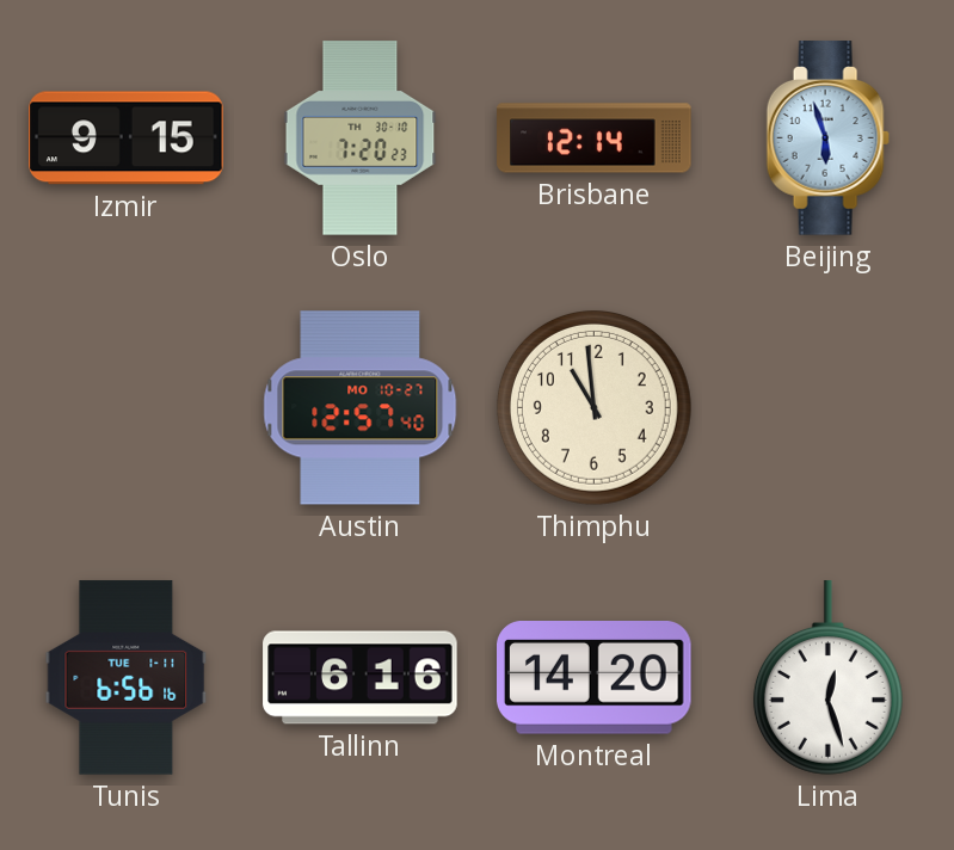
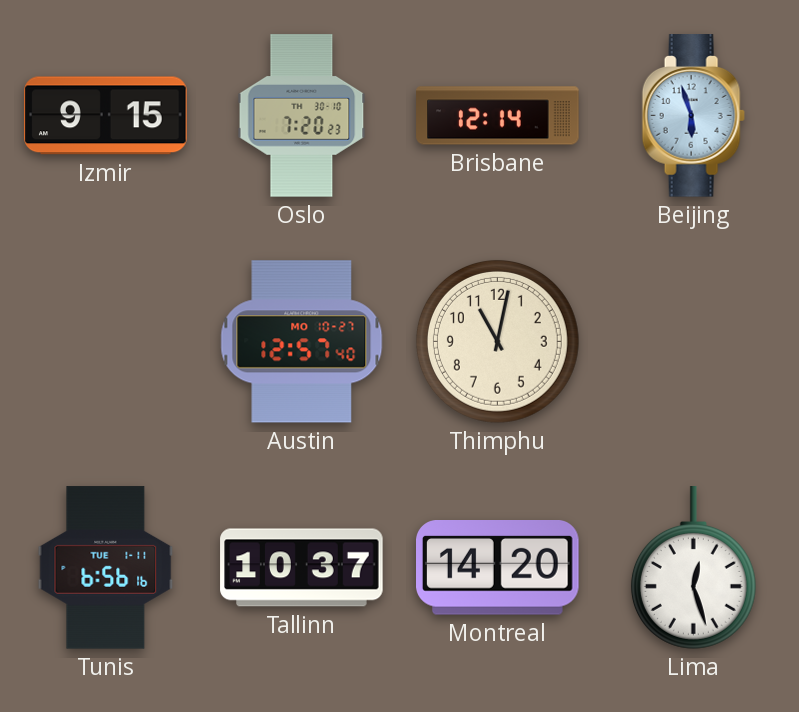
Thimphu: 10:59 -> 11:02
Tallinn: 6:16 -> 10:37
